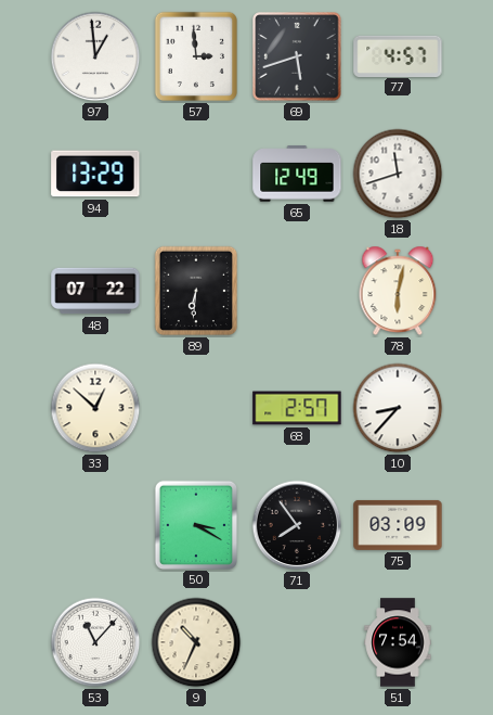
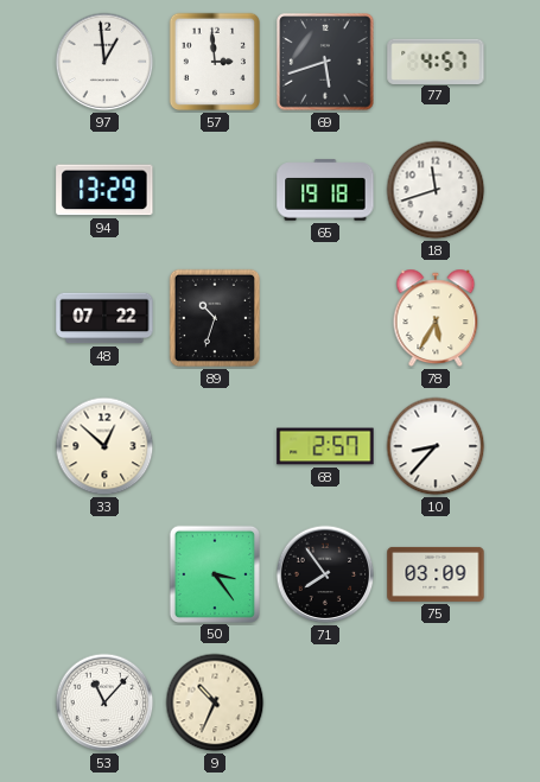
65: 12:49 -> 19:18
89: 6:31 -> 10:33
78: 6:02 -> 5:35
50: 3:20 -> 3:24
51: 7:54 -> none
